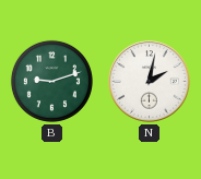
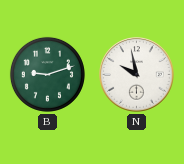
N: 2:02 -> 9:58
